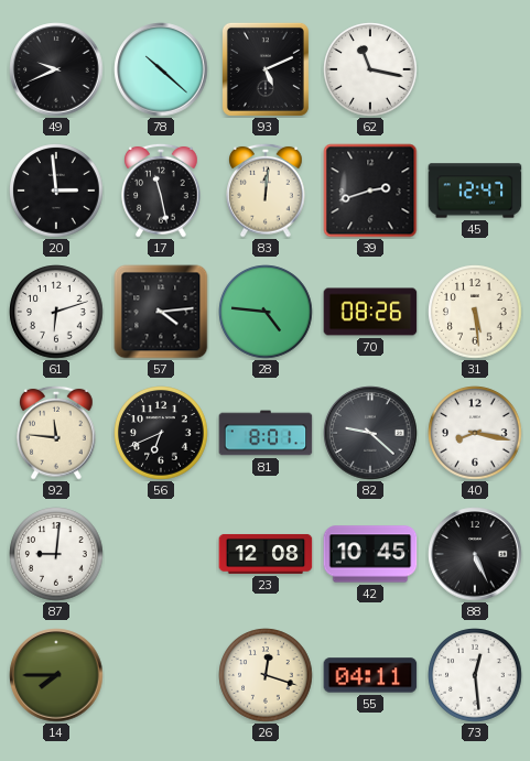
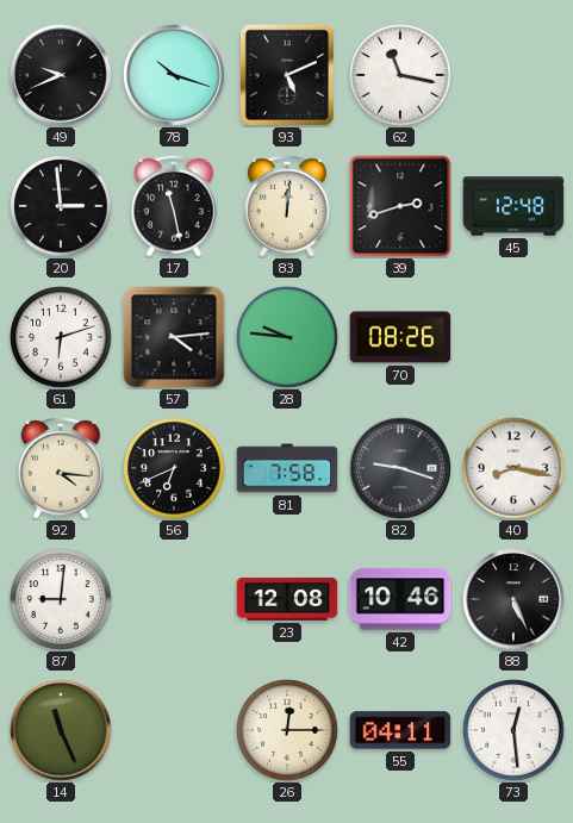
78: 10:22 -> 10:18
45: 12:47 -> 12:48
28: 4:46 -> 9:46
31: 5:29 -> none
92: 11:46 -> 4:16
81: 8:01 -> 7:58
82: 9:22 -> 9:18
42: 10:45 -> 10:46
14: 7:45 -> 11:26
26: 12:18 -> 12:15
